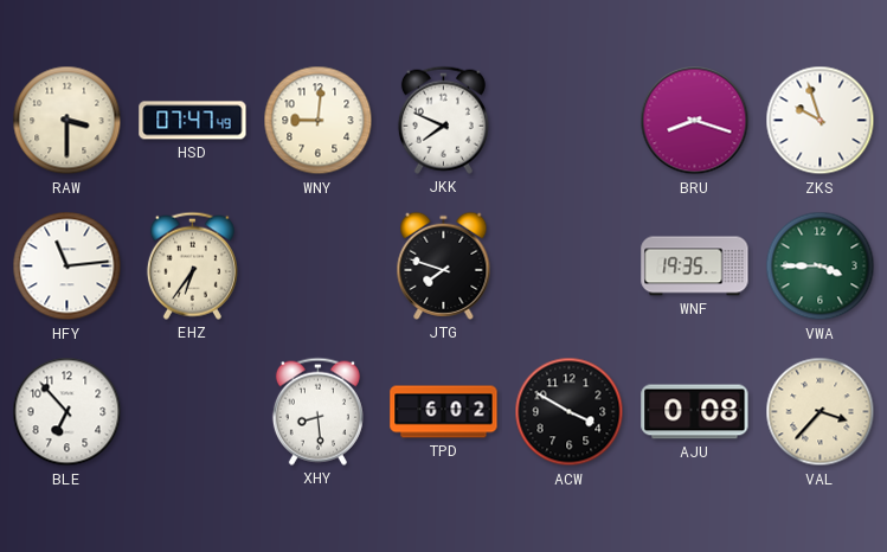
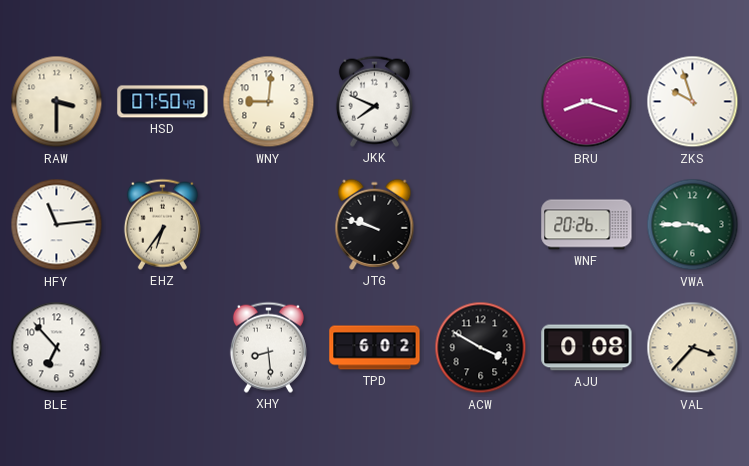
HSD: 07:47 -> 07:50
JTG: 7:48 -> 9:48
WNF: 19:35 -> 20:26
